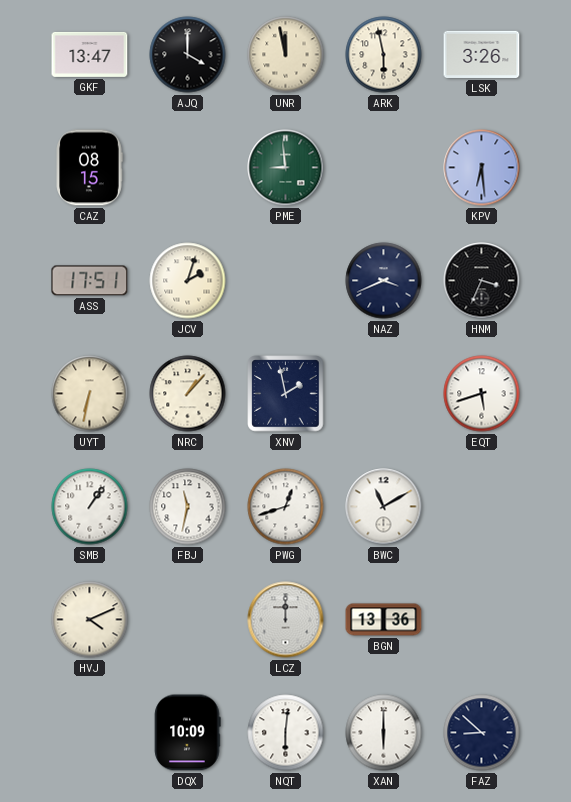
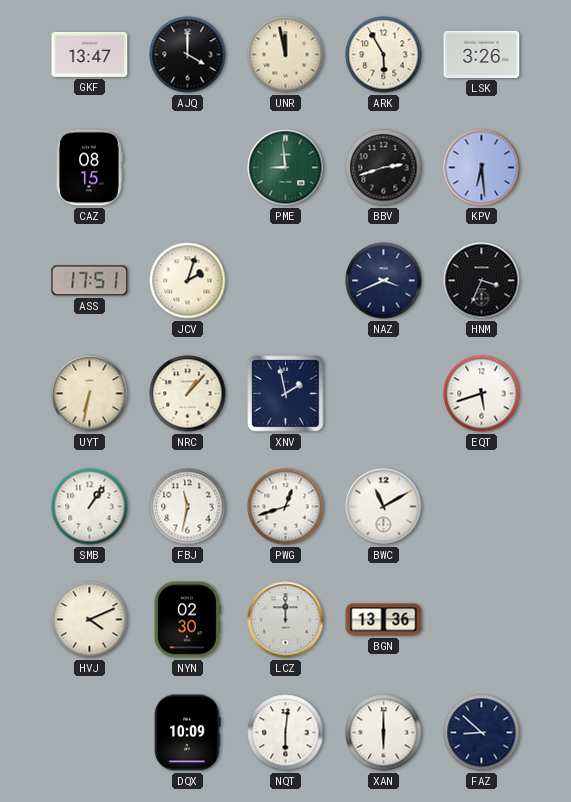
ARK: 5:58 -> 5:55
BBV: none -> 2:42
NYN: none -> 02:30
